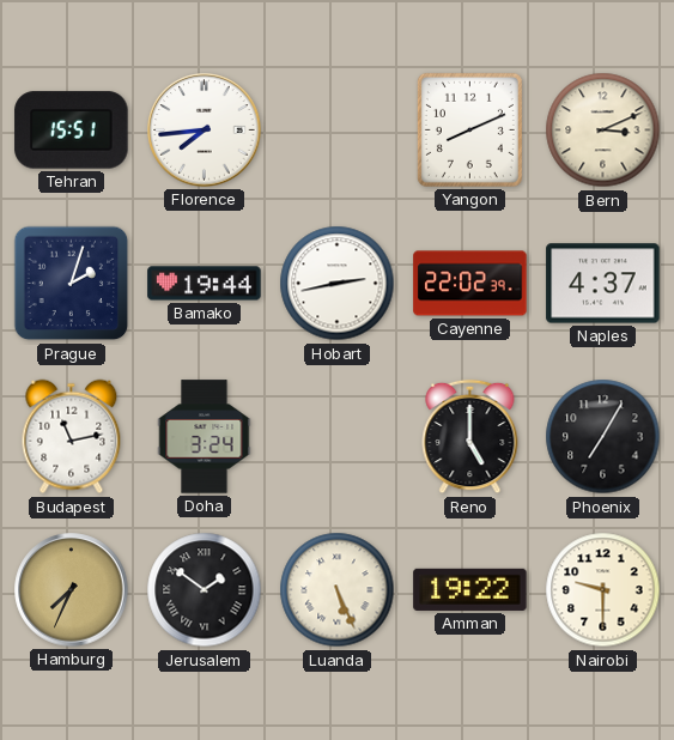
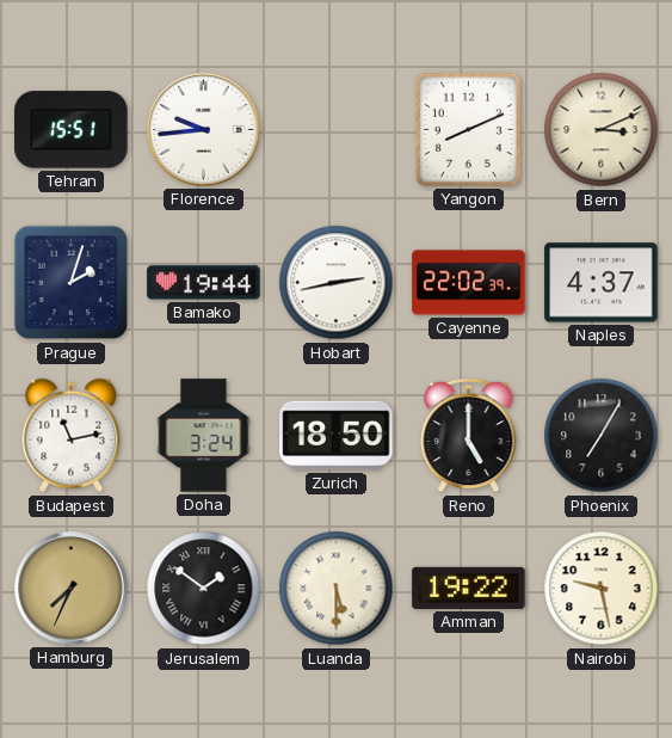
Florence: 7:44 -> 9:44
Zurich: none -> 18:50
Luanda: 5:26 -> 5:30
Nairobi: 9:30 -> 9:28
